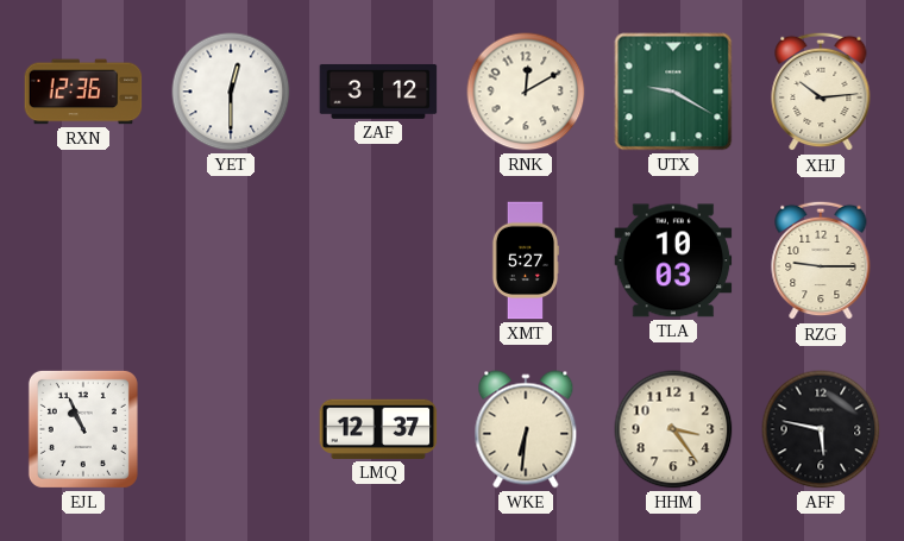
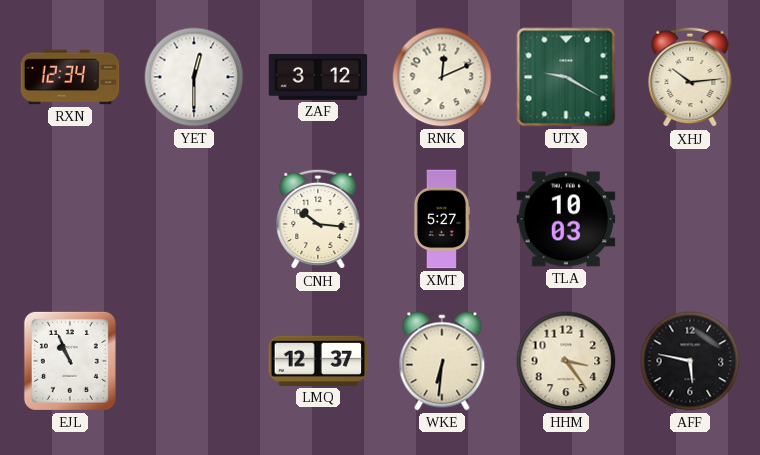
RXN: 12:36 -> 12:34
RNK: 12:10 -> 12:11
CNH: none -> 10:16
RZG: 9:15 -> none
